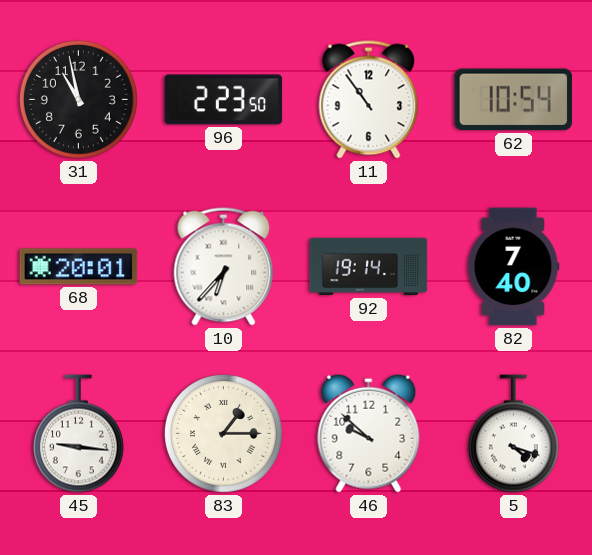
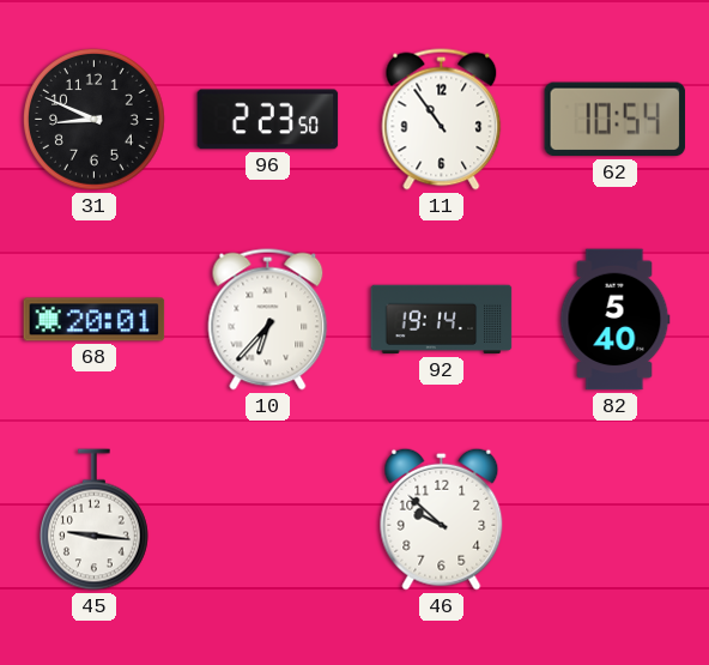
31: 10:58 -> 8:49
82: 7:40 -> 5:40
83: 1:15 -> none
5: 4:18 -> none
